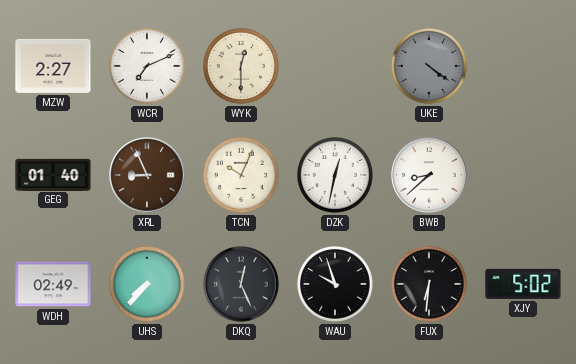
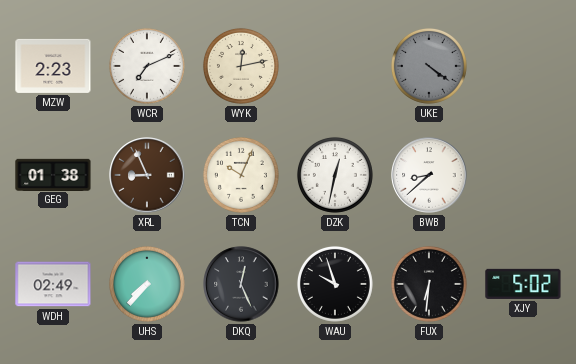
MZW: 2:27 -> 2:23
WYK: 12:30 -> 12:13
GEG: 01:40 -> 01:38
